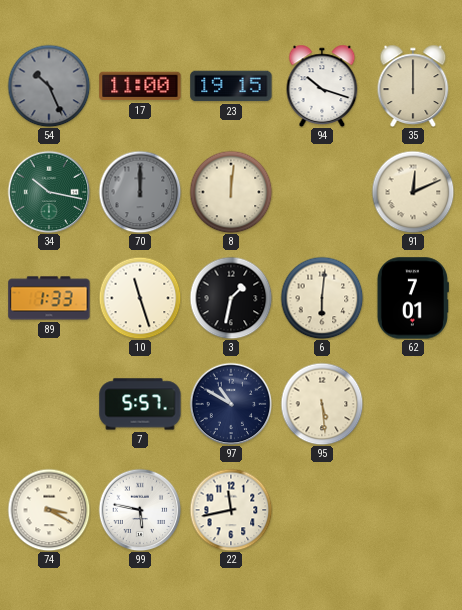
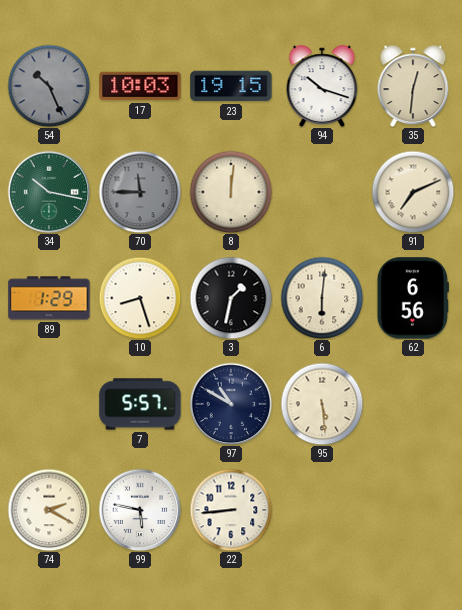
17: 11:00 -> 10:03
35: 12:00 -> 12:31
70: 12:00 -> 11:45
91: 12:11 -> 7:11
89: 1:33 -> 1:29
10: 11:27 -> 8:27
62: 7:01 -> 6:56
74: 3:20 -> 2:20
22: 11:43 -> 8:44
